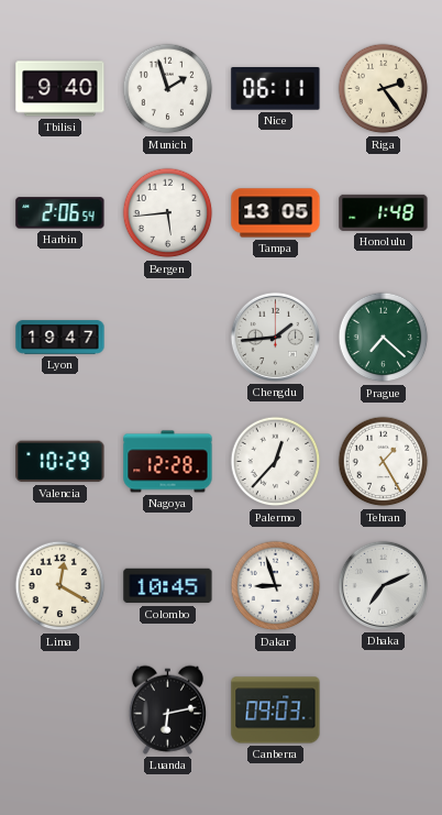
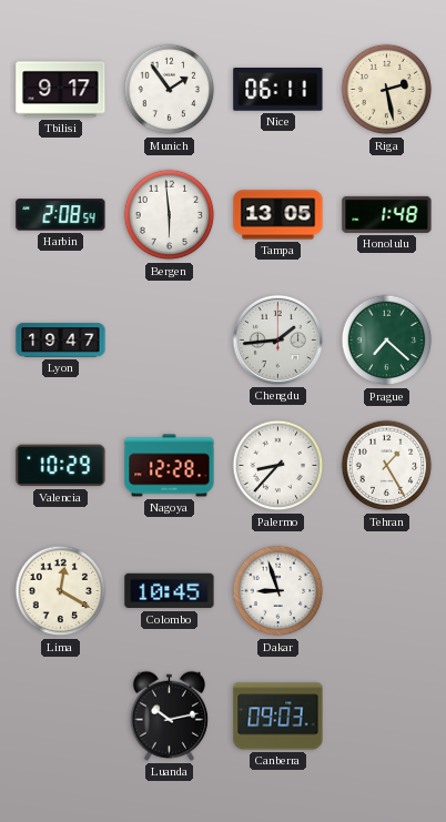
Tbilisi: 9:40 -> 9:17
Munich: 1:57 -> 1:54
Riga: 2:24 -> 2:28
Harbin: 2:06 -> 2:08
Bergen: 5:44 -> 5:59
Palermo: 12:37 -> 8:37
Dhaka: 7:11 -> none
Luanda: 6:13 -> 10:13
